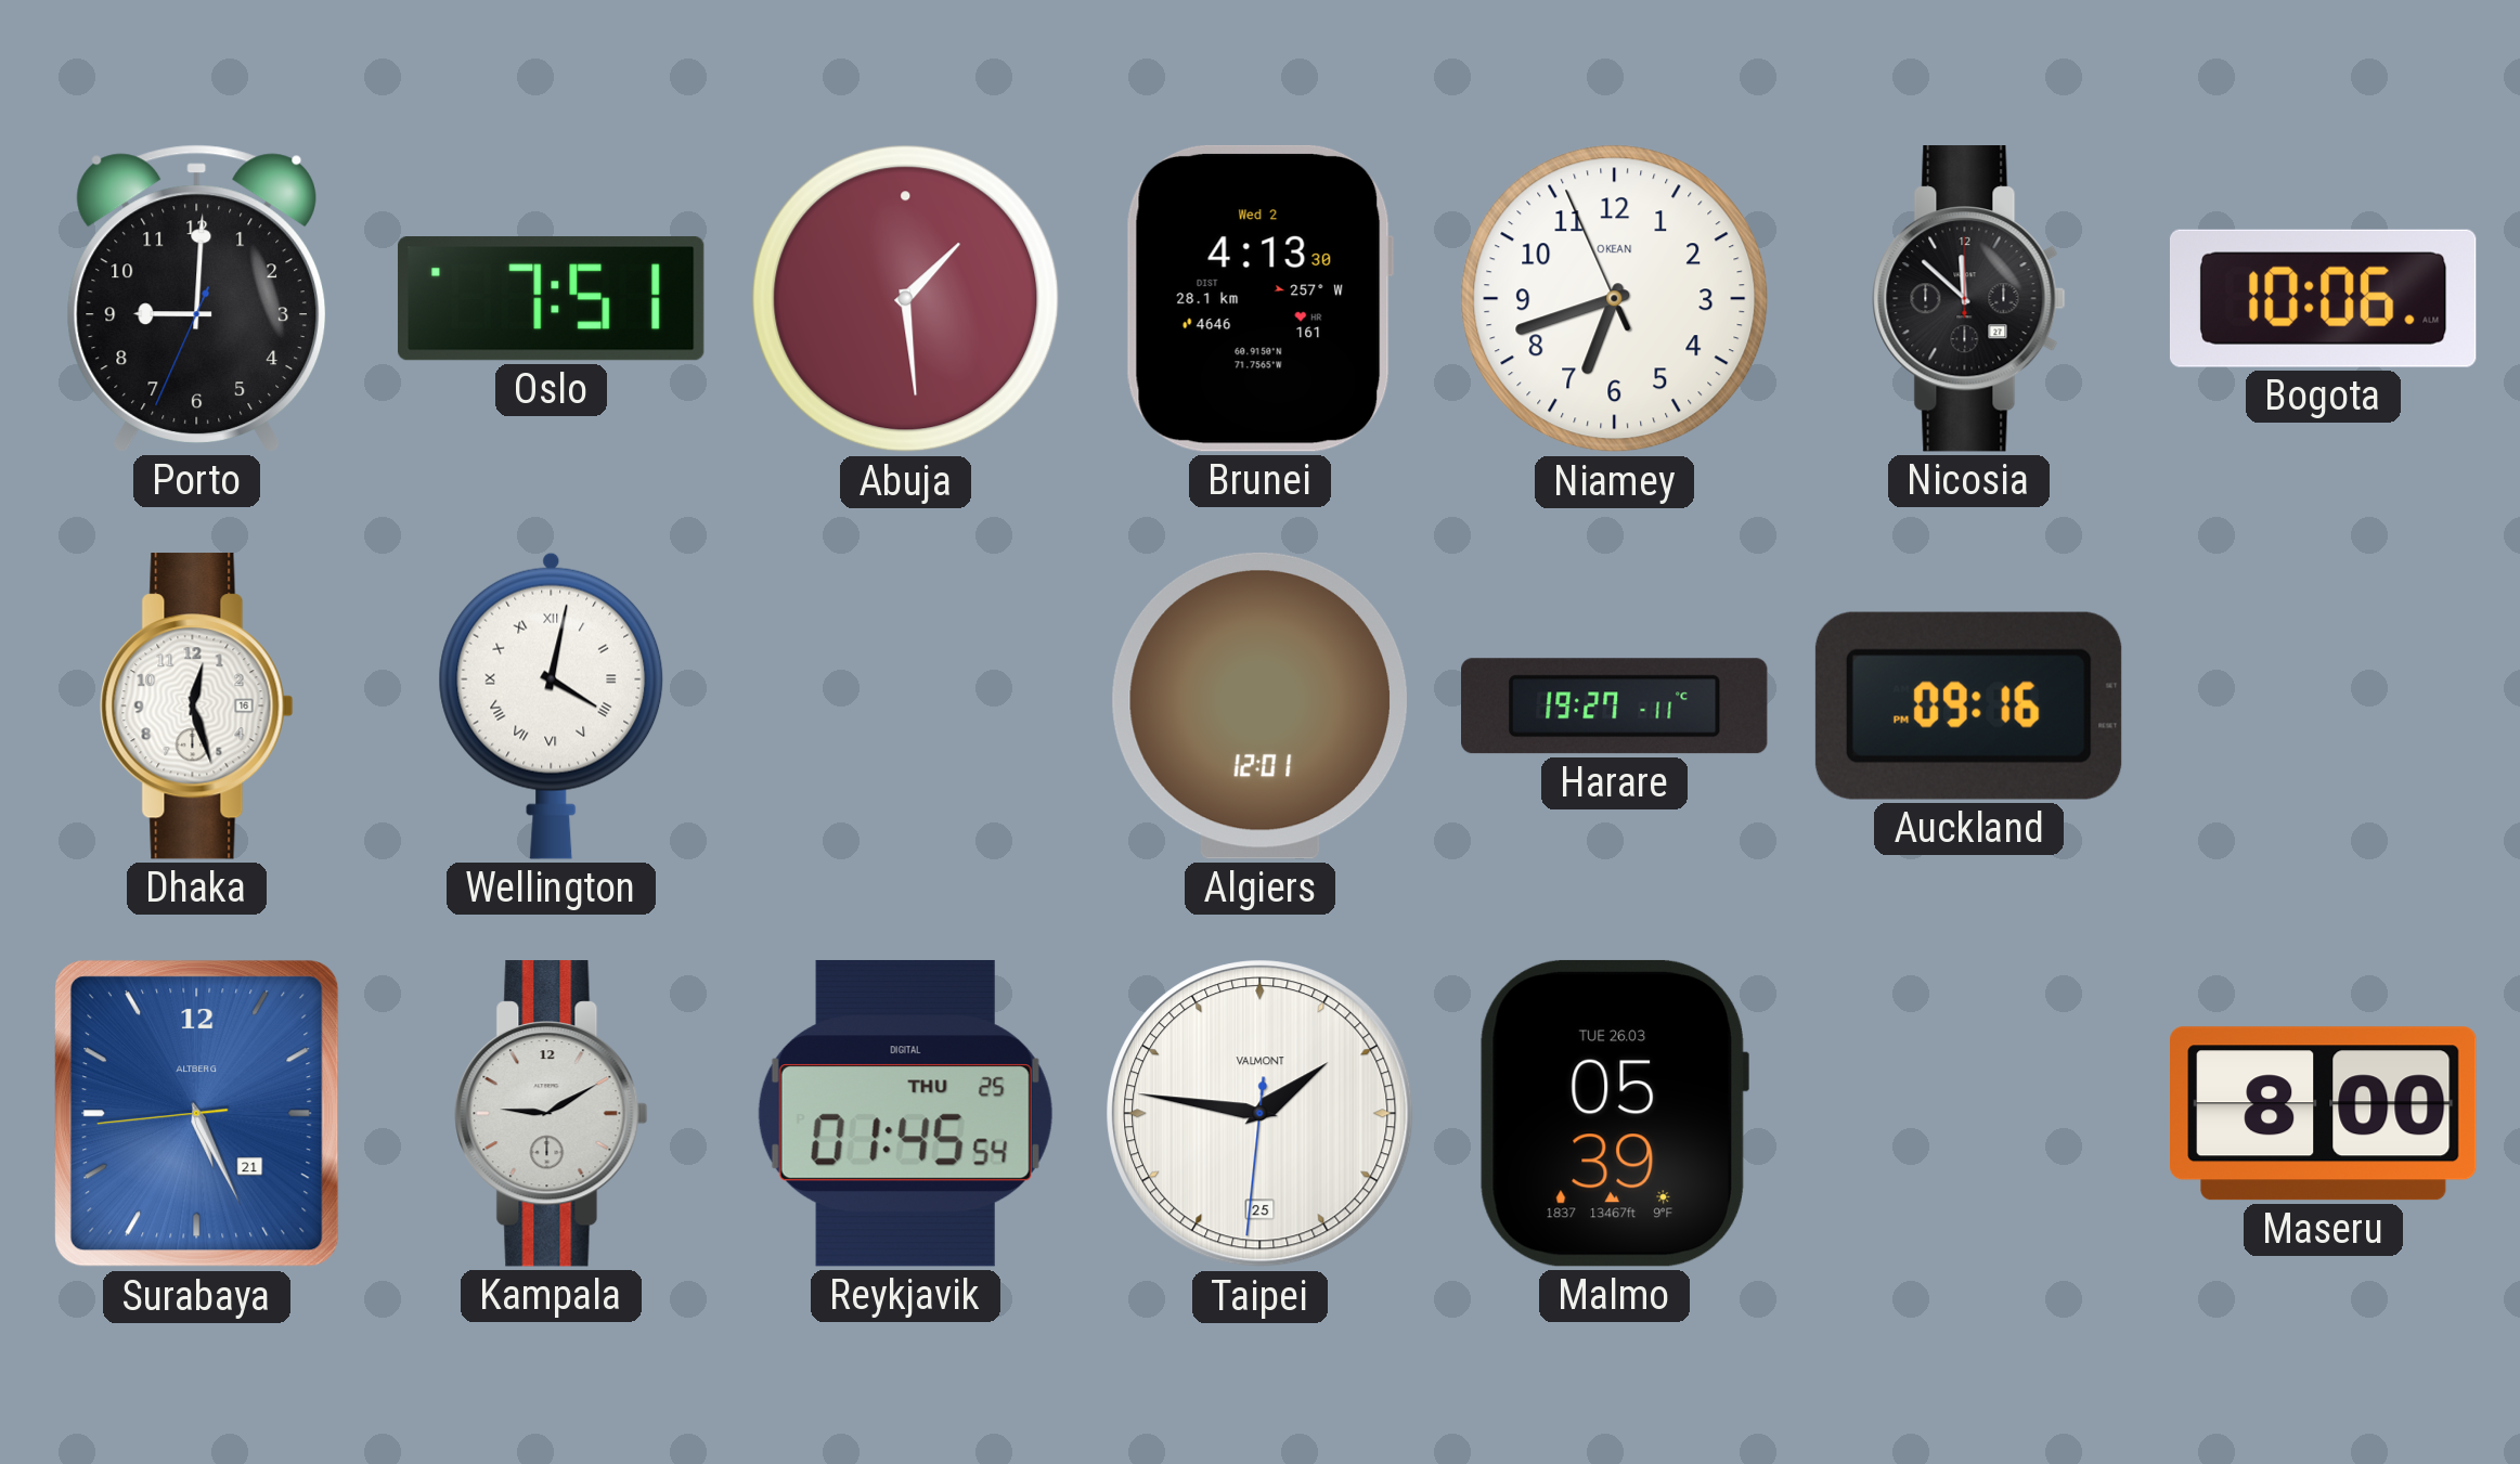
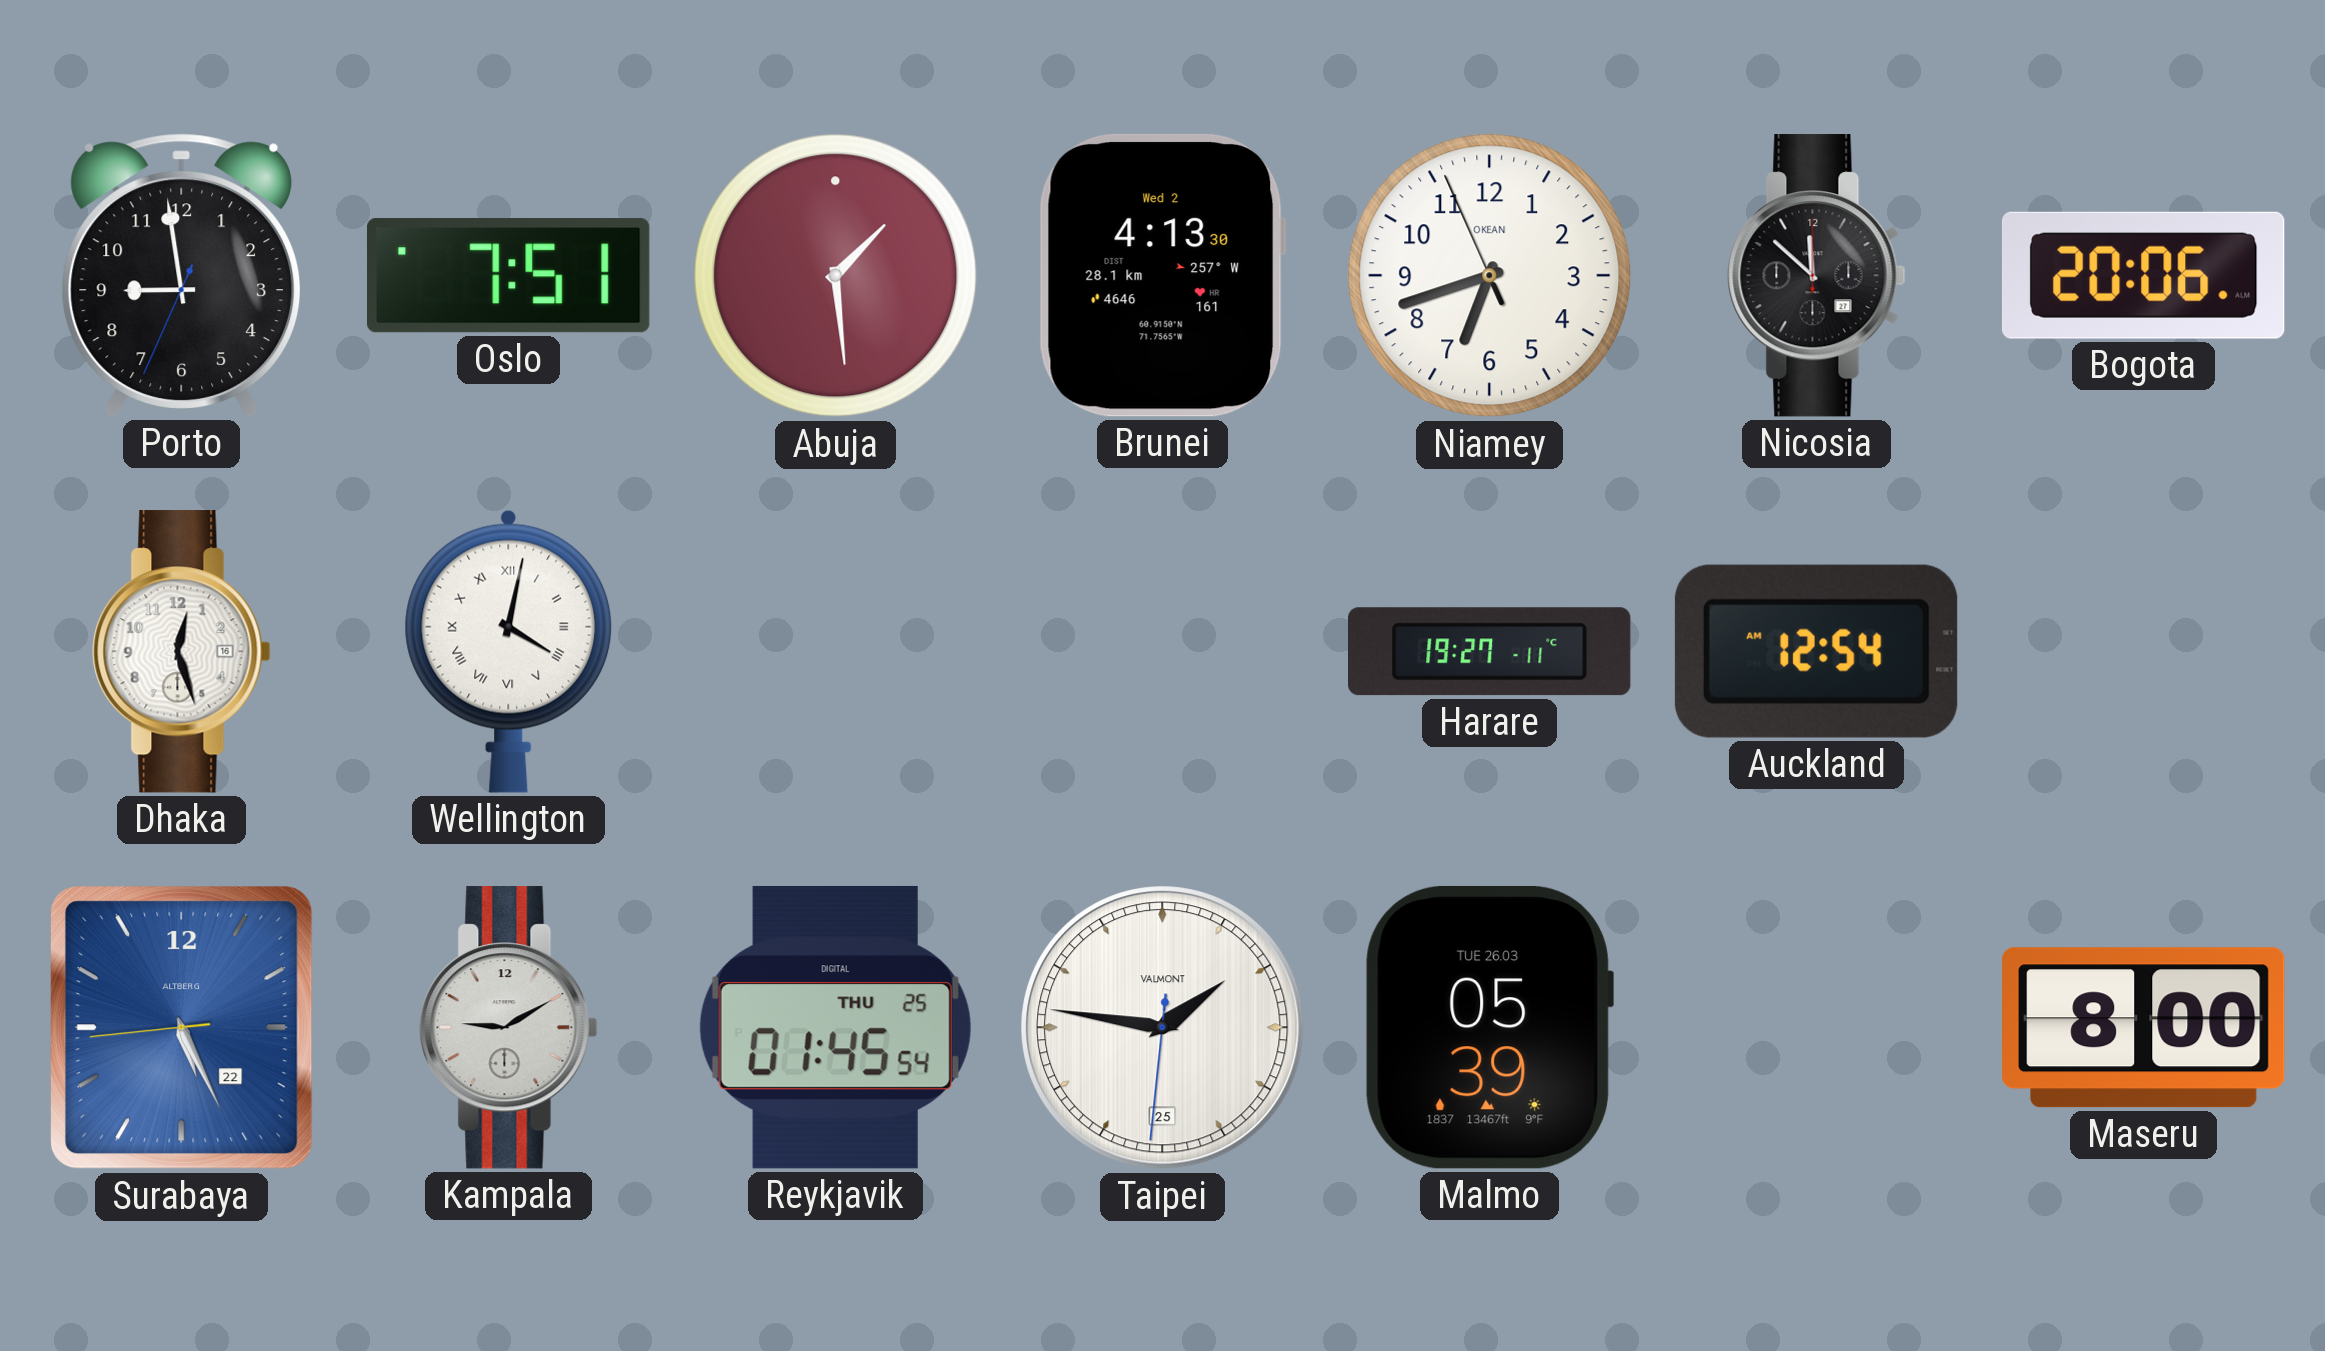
Porto: 9:00 -> 8:58
Bogota: 10:06 -> 20:06
Algiers: 12:01 -> none
Auckland: 09:16 -> 12:54
Surabaya date: 21 -> 22
